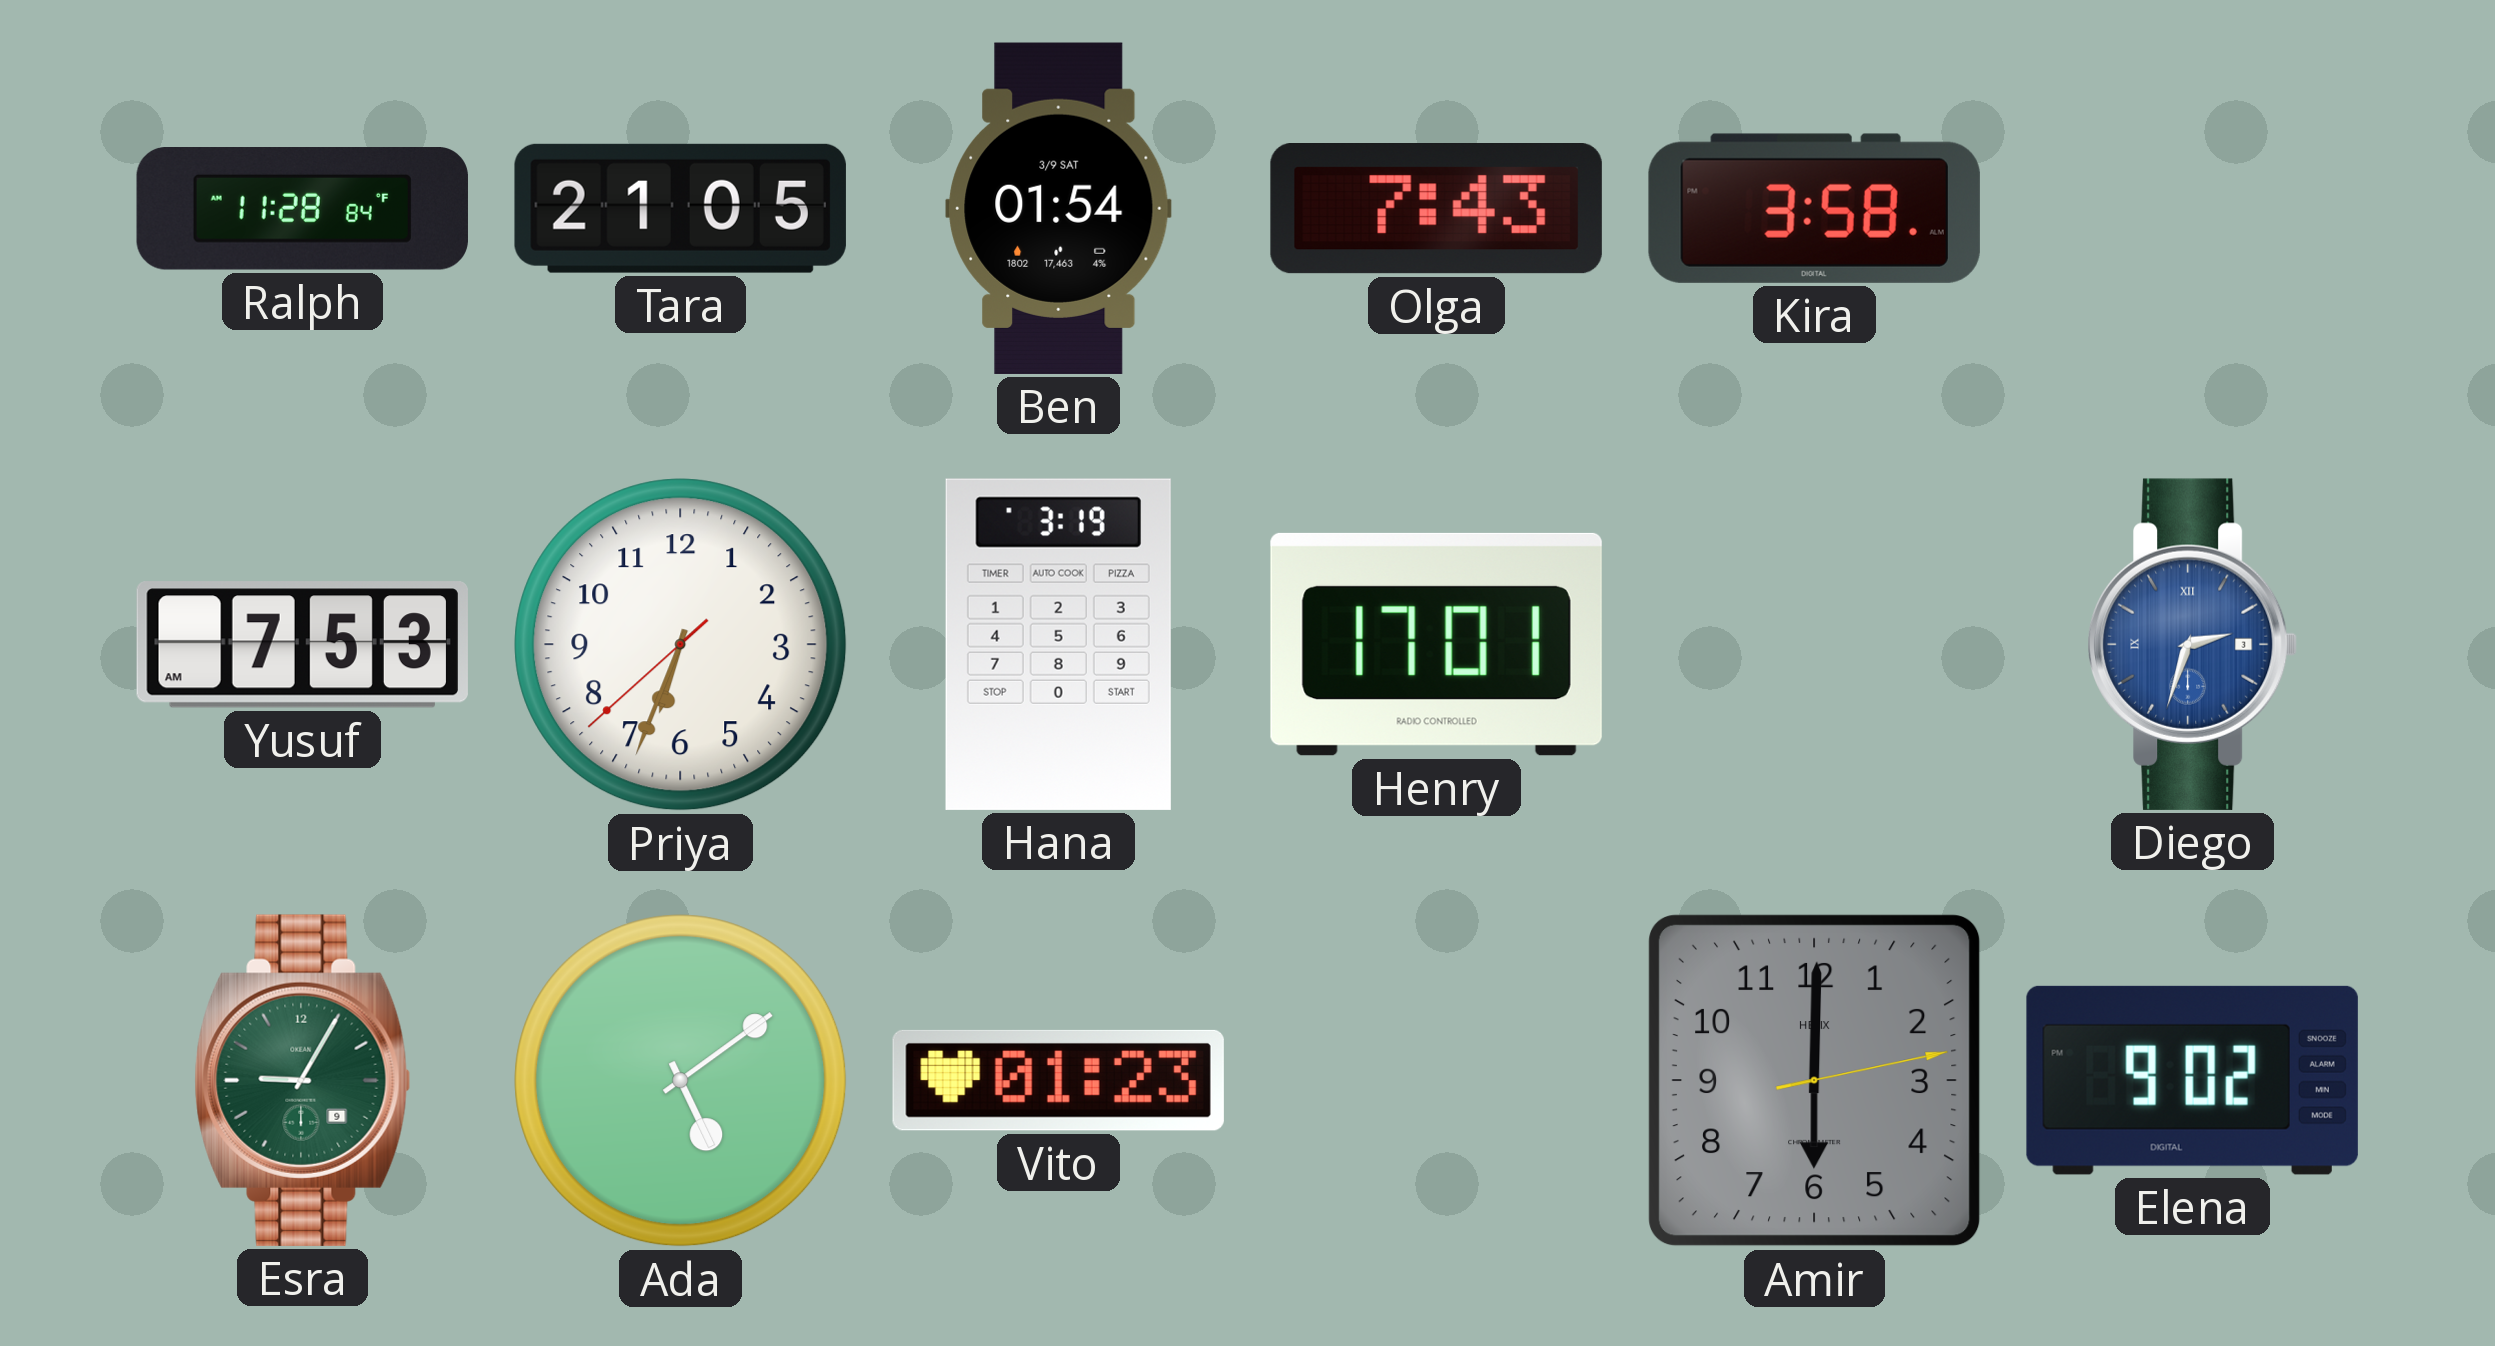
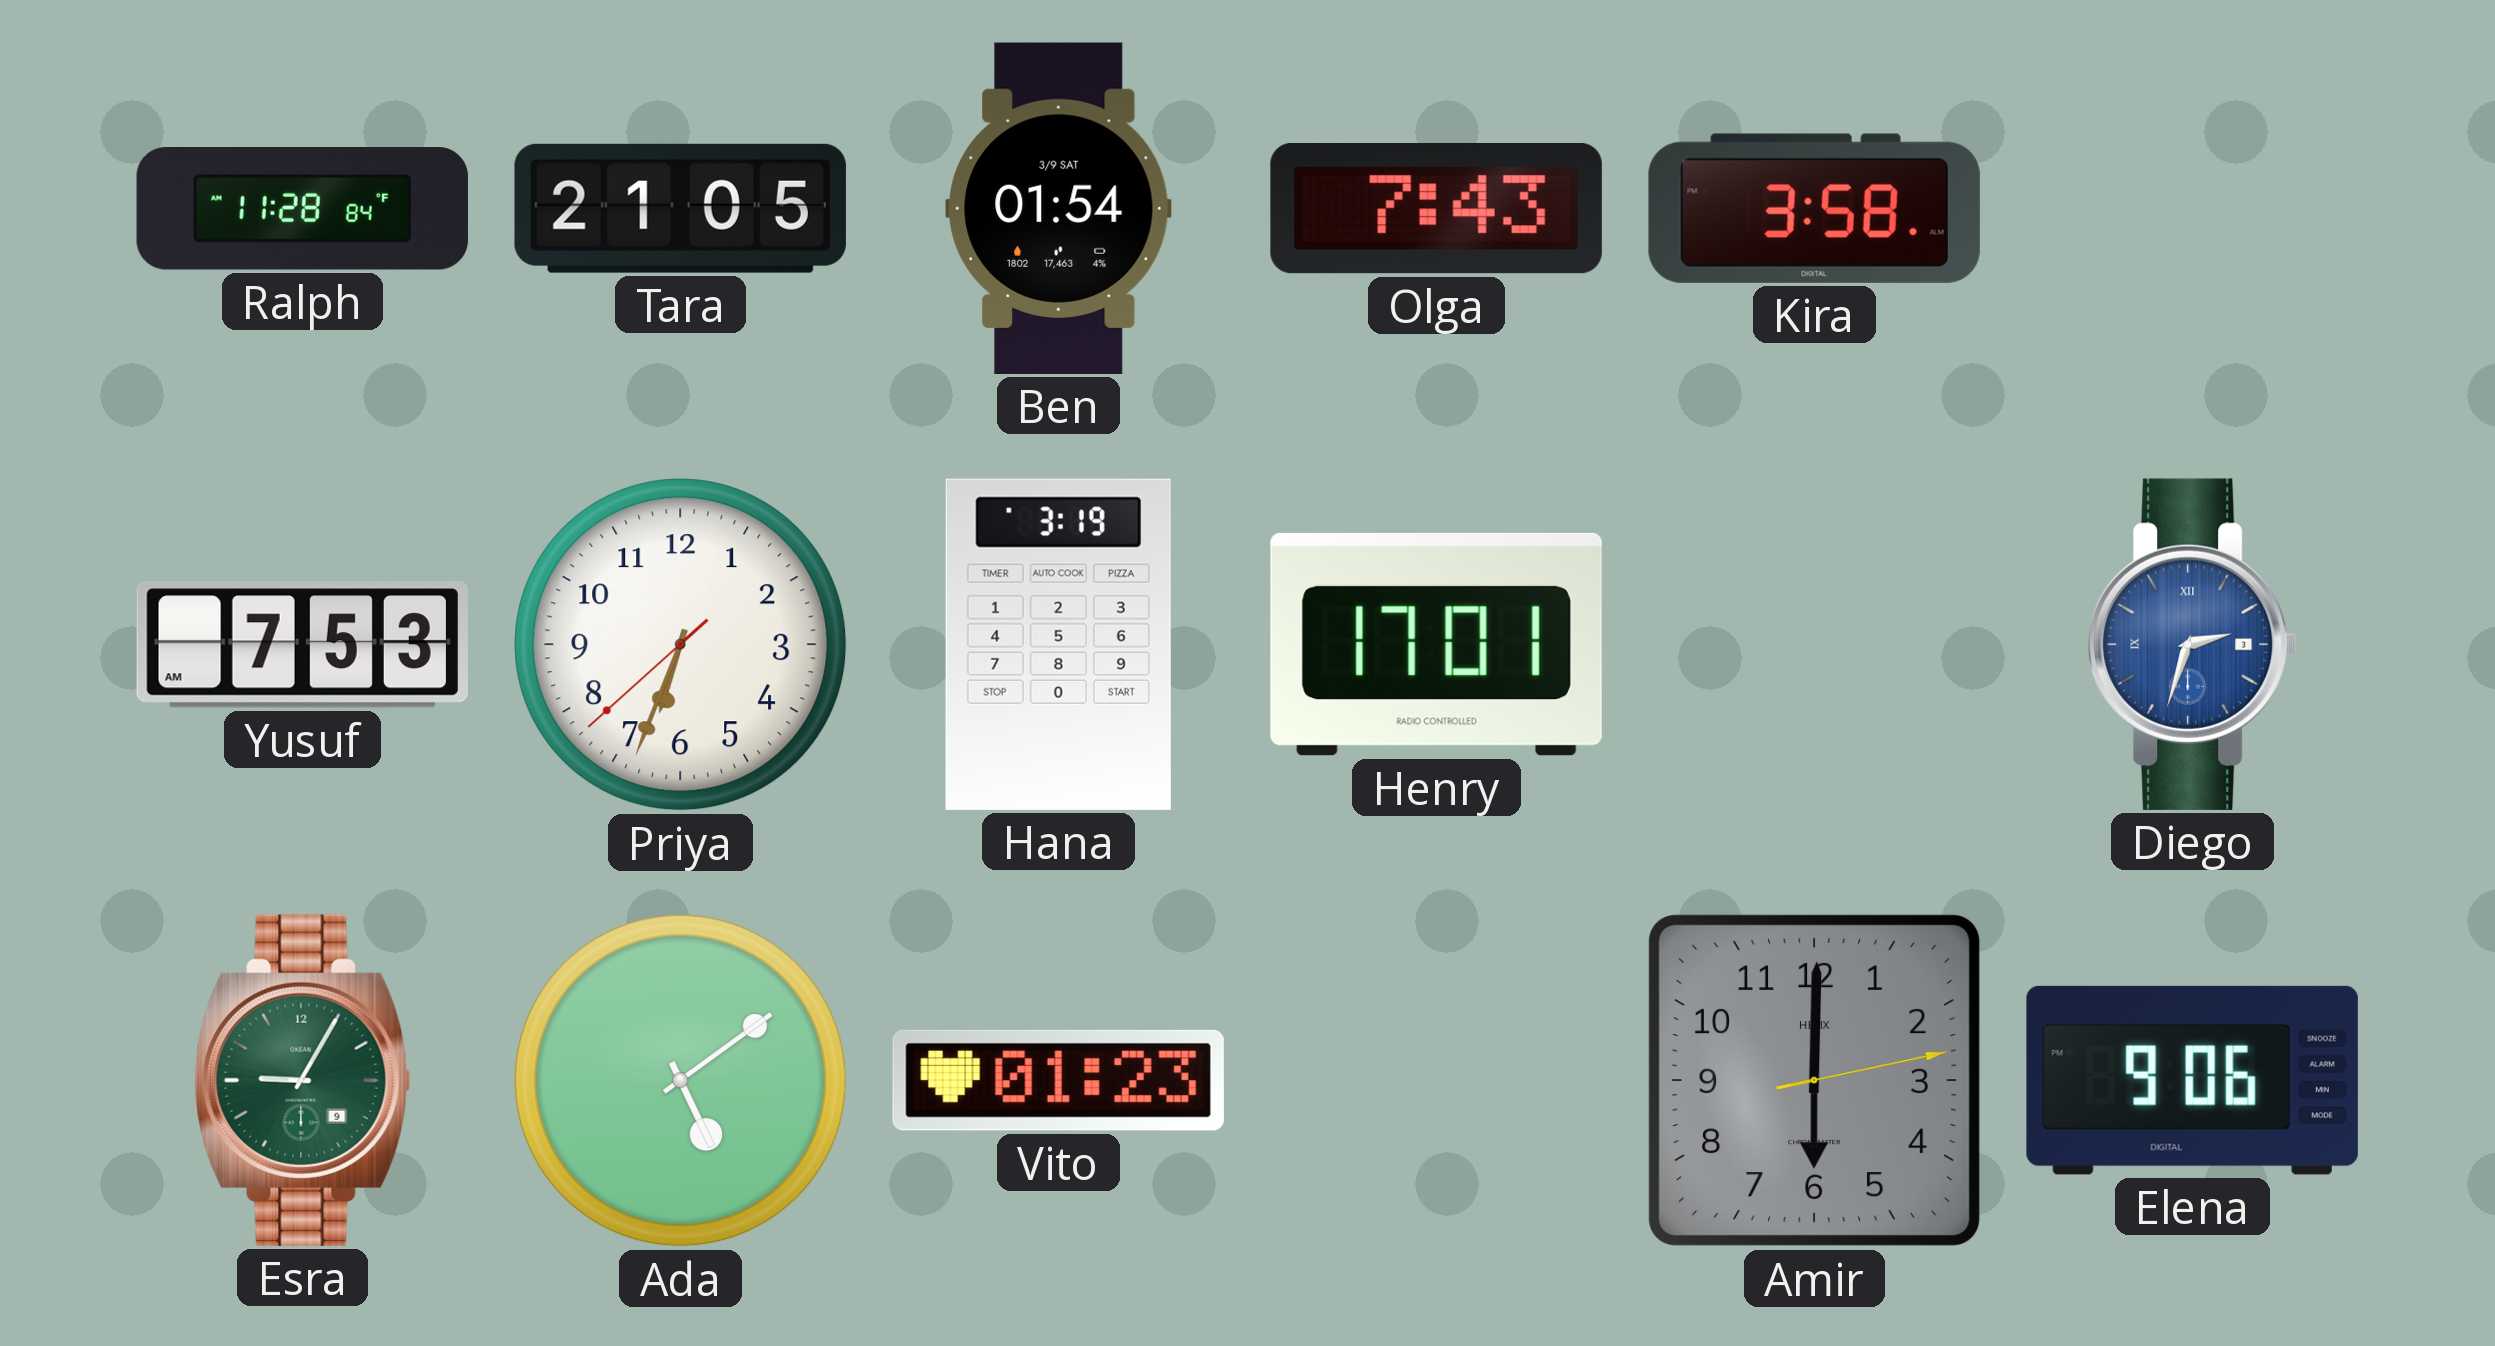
Elena: 9:02 -> 9:06
